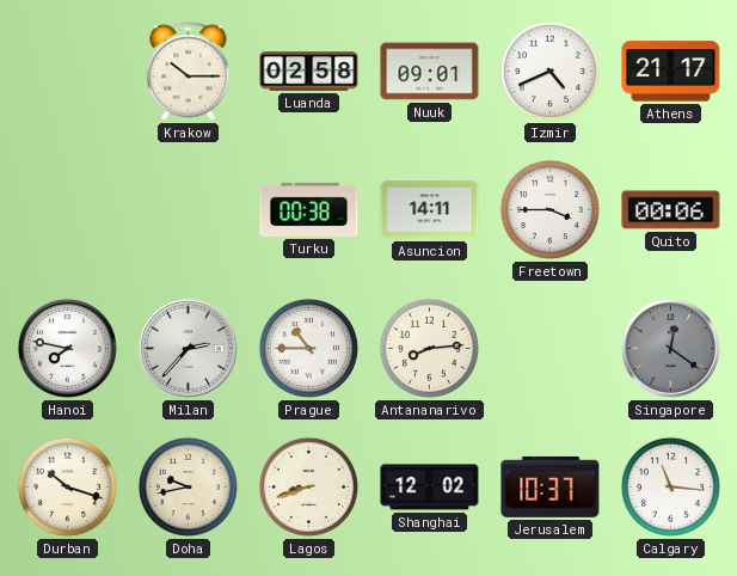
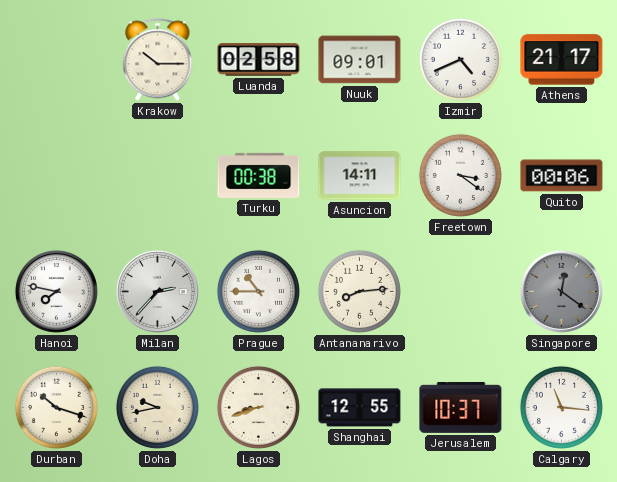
Freetown: 3:45 -> 3:21
Shanghai: 12:02 -> 12:55
